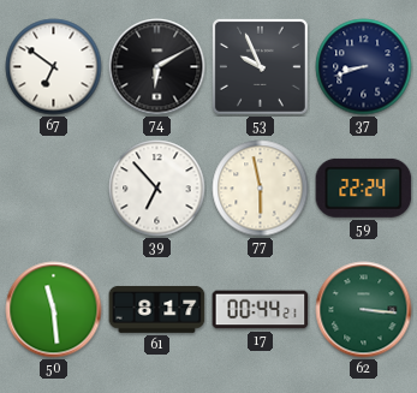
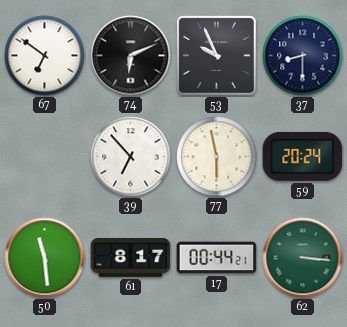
74: 6:10 -> 6:11
37: 8:42 -> 8:30
59: 22:24 -> 20:24
